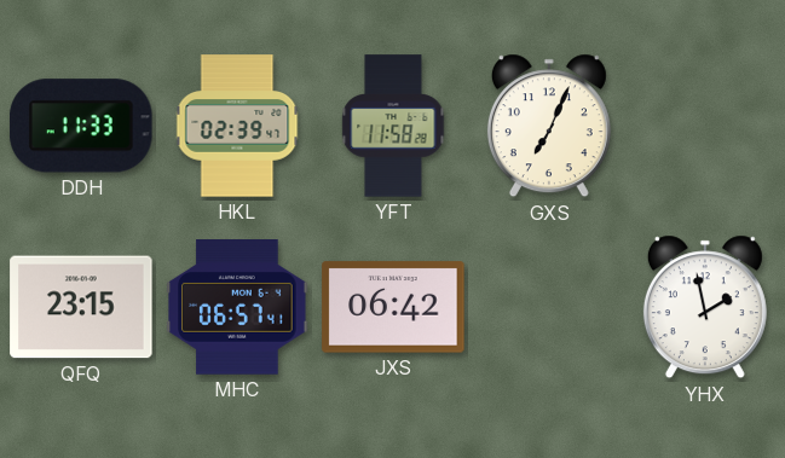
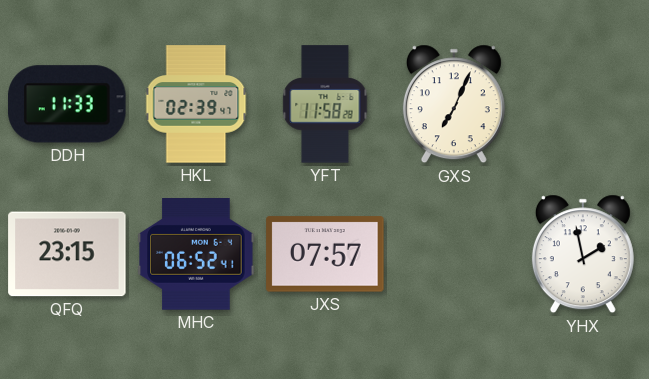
MHC: 06:57 -> 06:52
JXS: 06:42 -> 07:57
